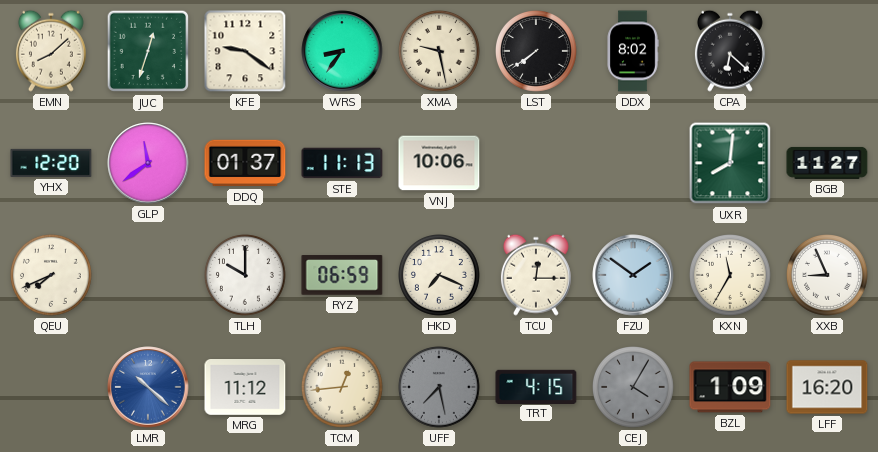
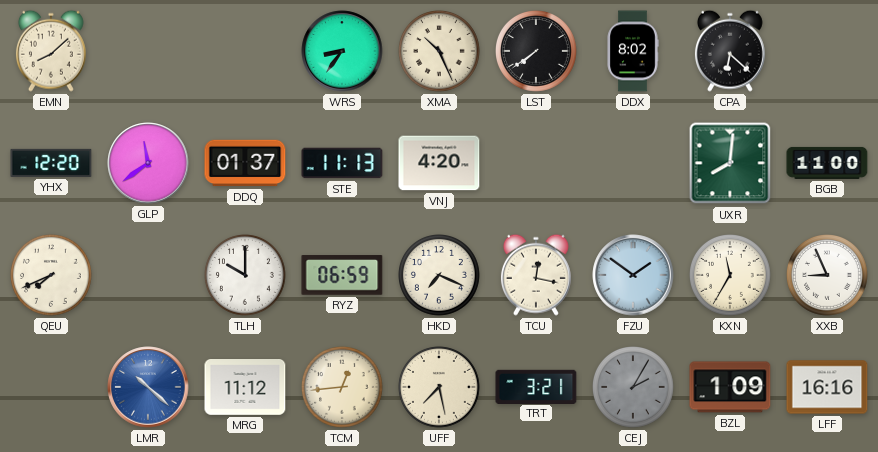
JUC: 12:33 -> none
KFE: 9:21 -> none
XMA: 9:28 -> 10:26
VNJ: 10:06 -> 4:20
BGB: 11:27 -> 11:00
TCU: 12:15 -> 12:17
UFF dial: grey -> cream
TRT: 4:15 -> 3:21
CEJ: 4:05 -> 2:05
LFF: 16:20 -> 16:16
